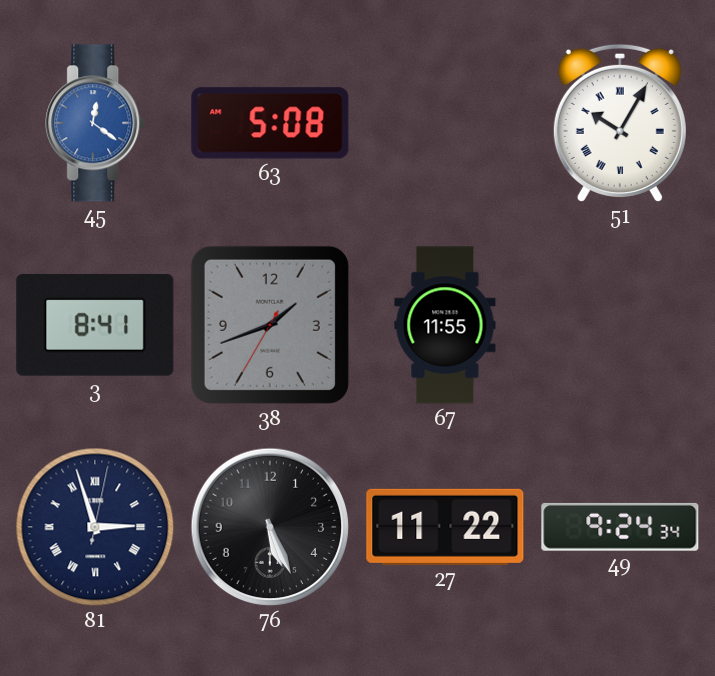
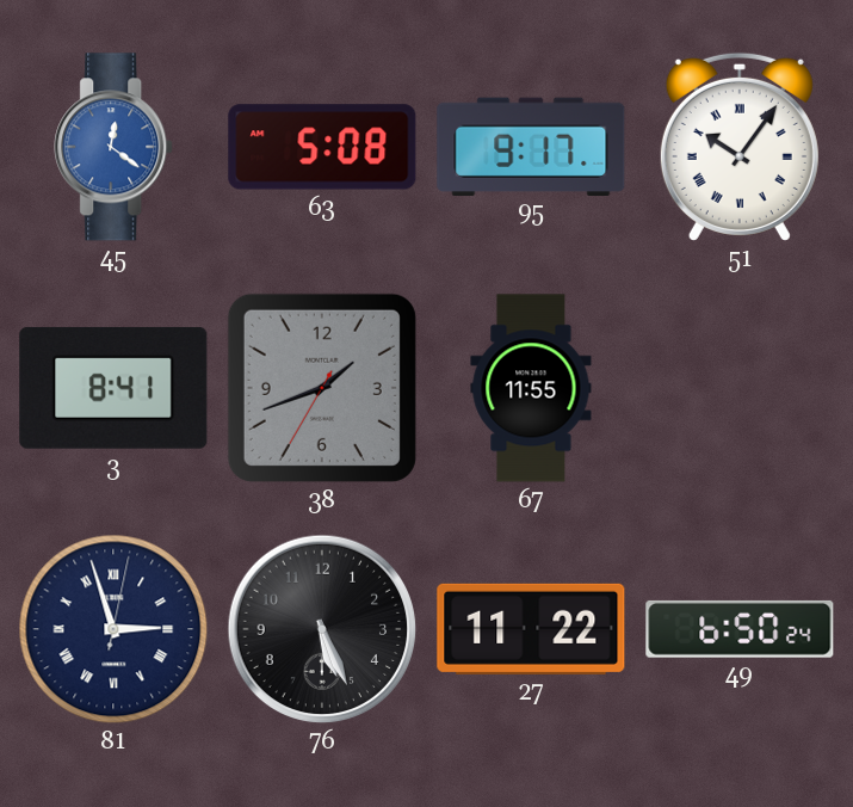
95: none -> 9:17
51: 10:05 -> 10:06
49: 9:24 -> 6:50
